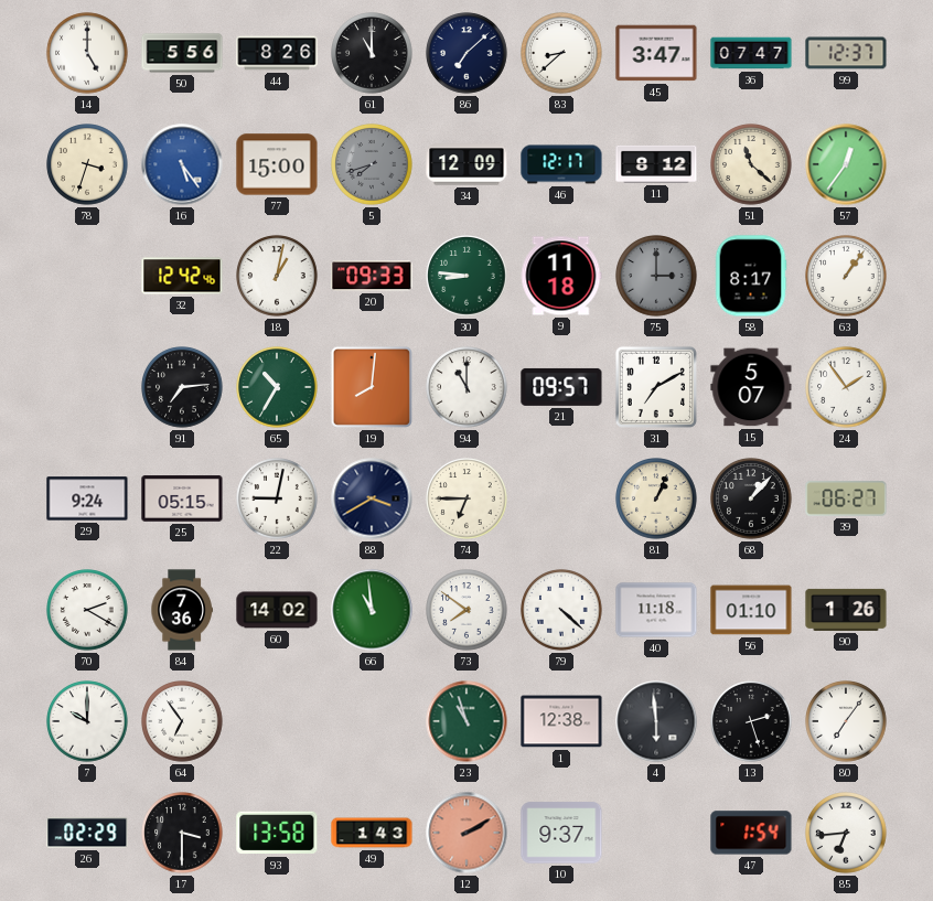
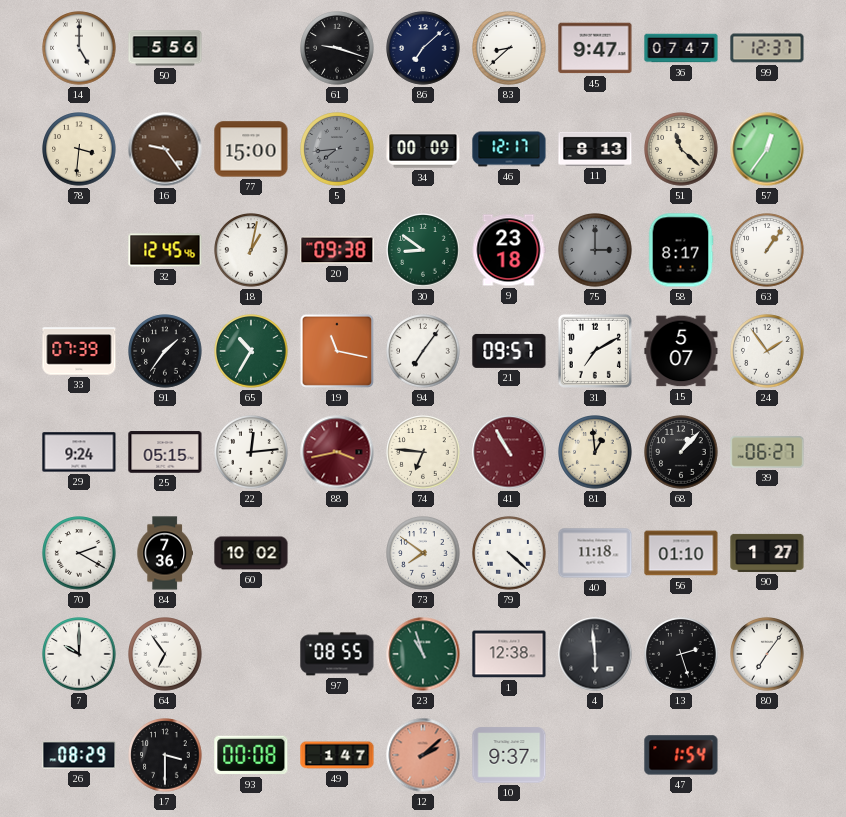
44: 8:26 -> none
61: 11:00 -> 9:18
45: 3:47 -> 9:47
78: 3:33 -> 3:31
16: 5:24 -> 9:24
16 dial: blue -> brown
5: 7:42 -> 7:44
34: 12:09 -> 00:09
11: 8:12 -> 8:13
32: 12:42 -> 12:45
20: 09:33 -> 09:38
30: 8:46 -> 8:51
9: 11:18 -> 23:18
33: none -> 07:39
91: 7:14 -> 1:36
19: 8:01 -> 11:17
94: 11:00 -> 7:06
22: 9:02 -> 12:14
88: 3:40 -> 3:43
88 dial: navy -> burgundy
74: 6:45 -> 6:46
41: none -> 10:55
81: 1:04 -> 12:59
60: 14:02 -> 10:02
66: 10:59 -> none
90: 1:26 -> 1:27
97: none -> 08:55
26: 02:29 -> 08:29
93: 13:58 -> 00:08
49: 1:43 -> 1:47
12: 2:10 -> 2:08
85: 6:44 -> none
